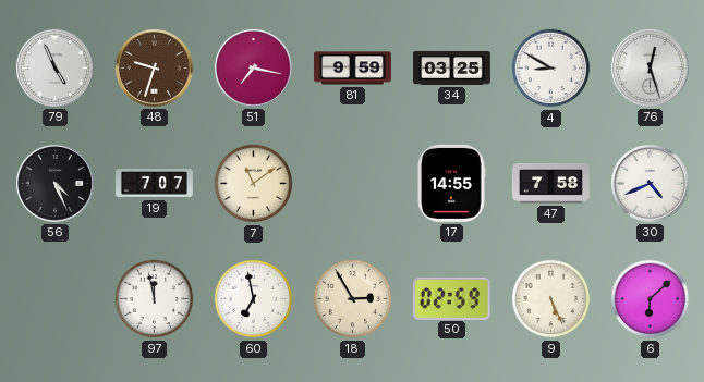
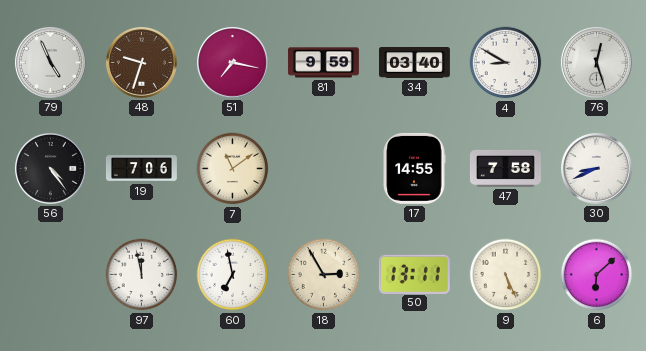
34: 03:25 -> 03:40
56: 4:26 -> 4:24
19: 7:07 -> 7:06
30: 4:41 -> 8:41
50: 02:59 -> 13:11
